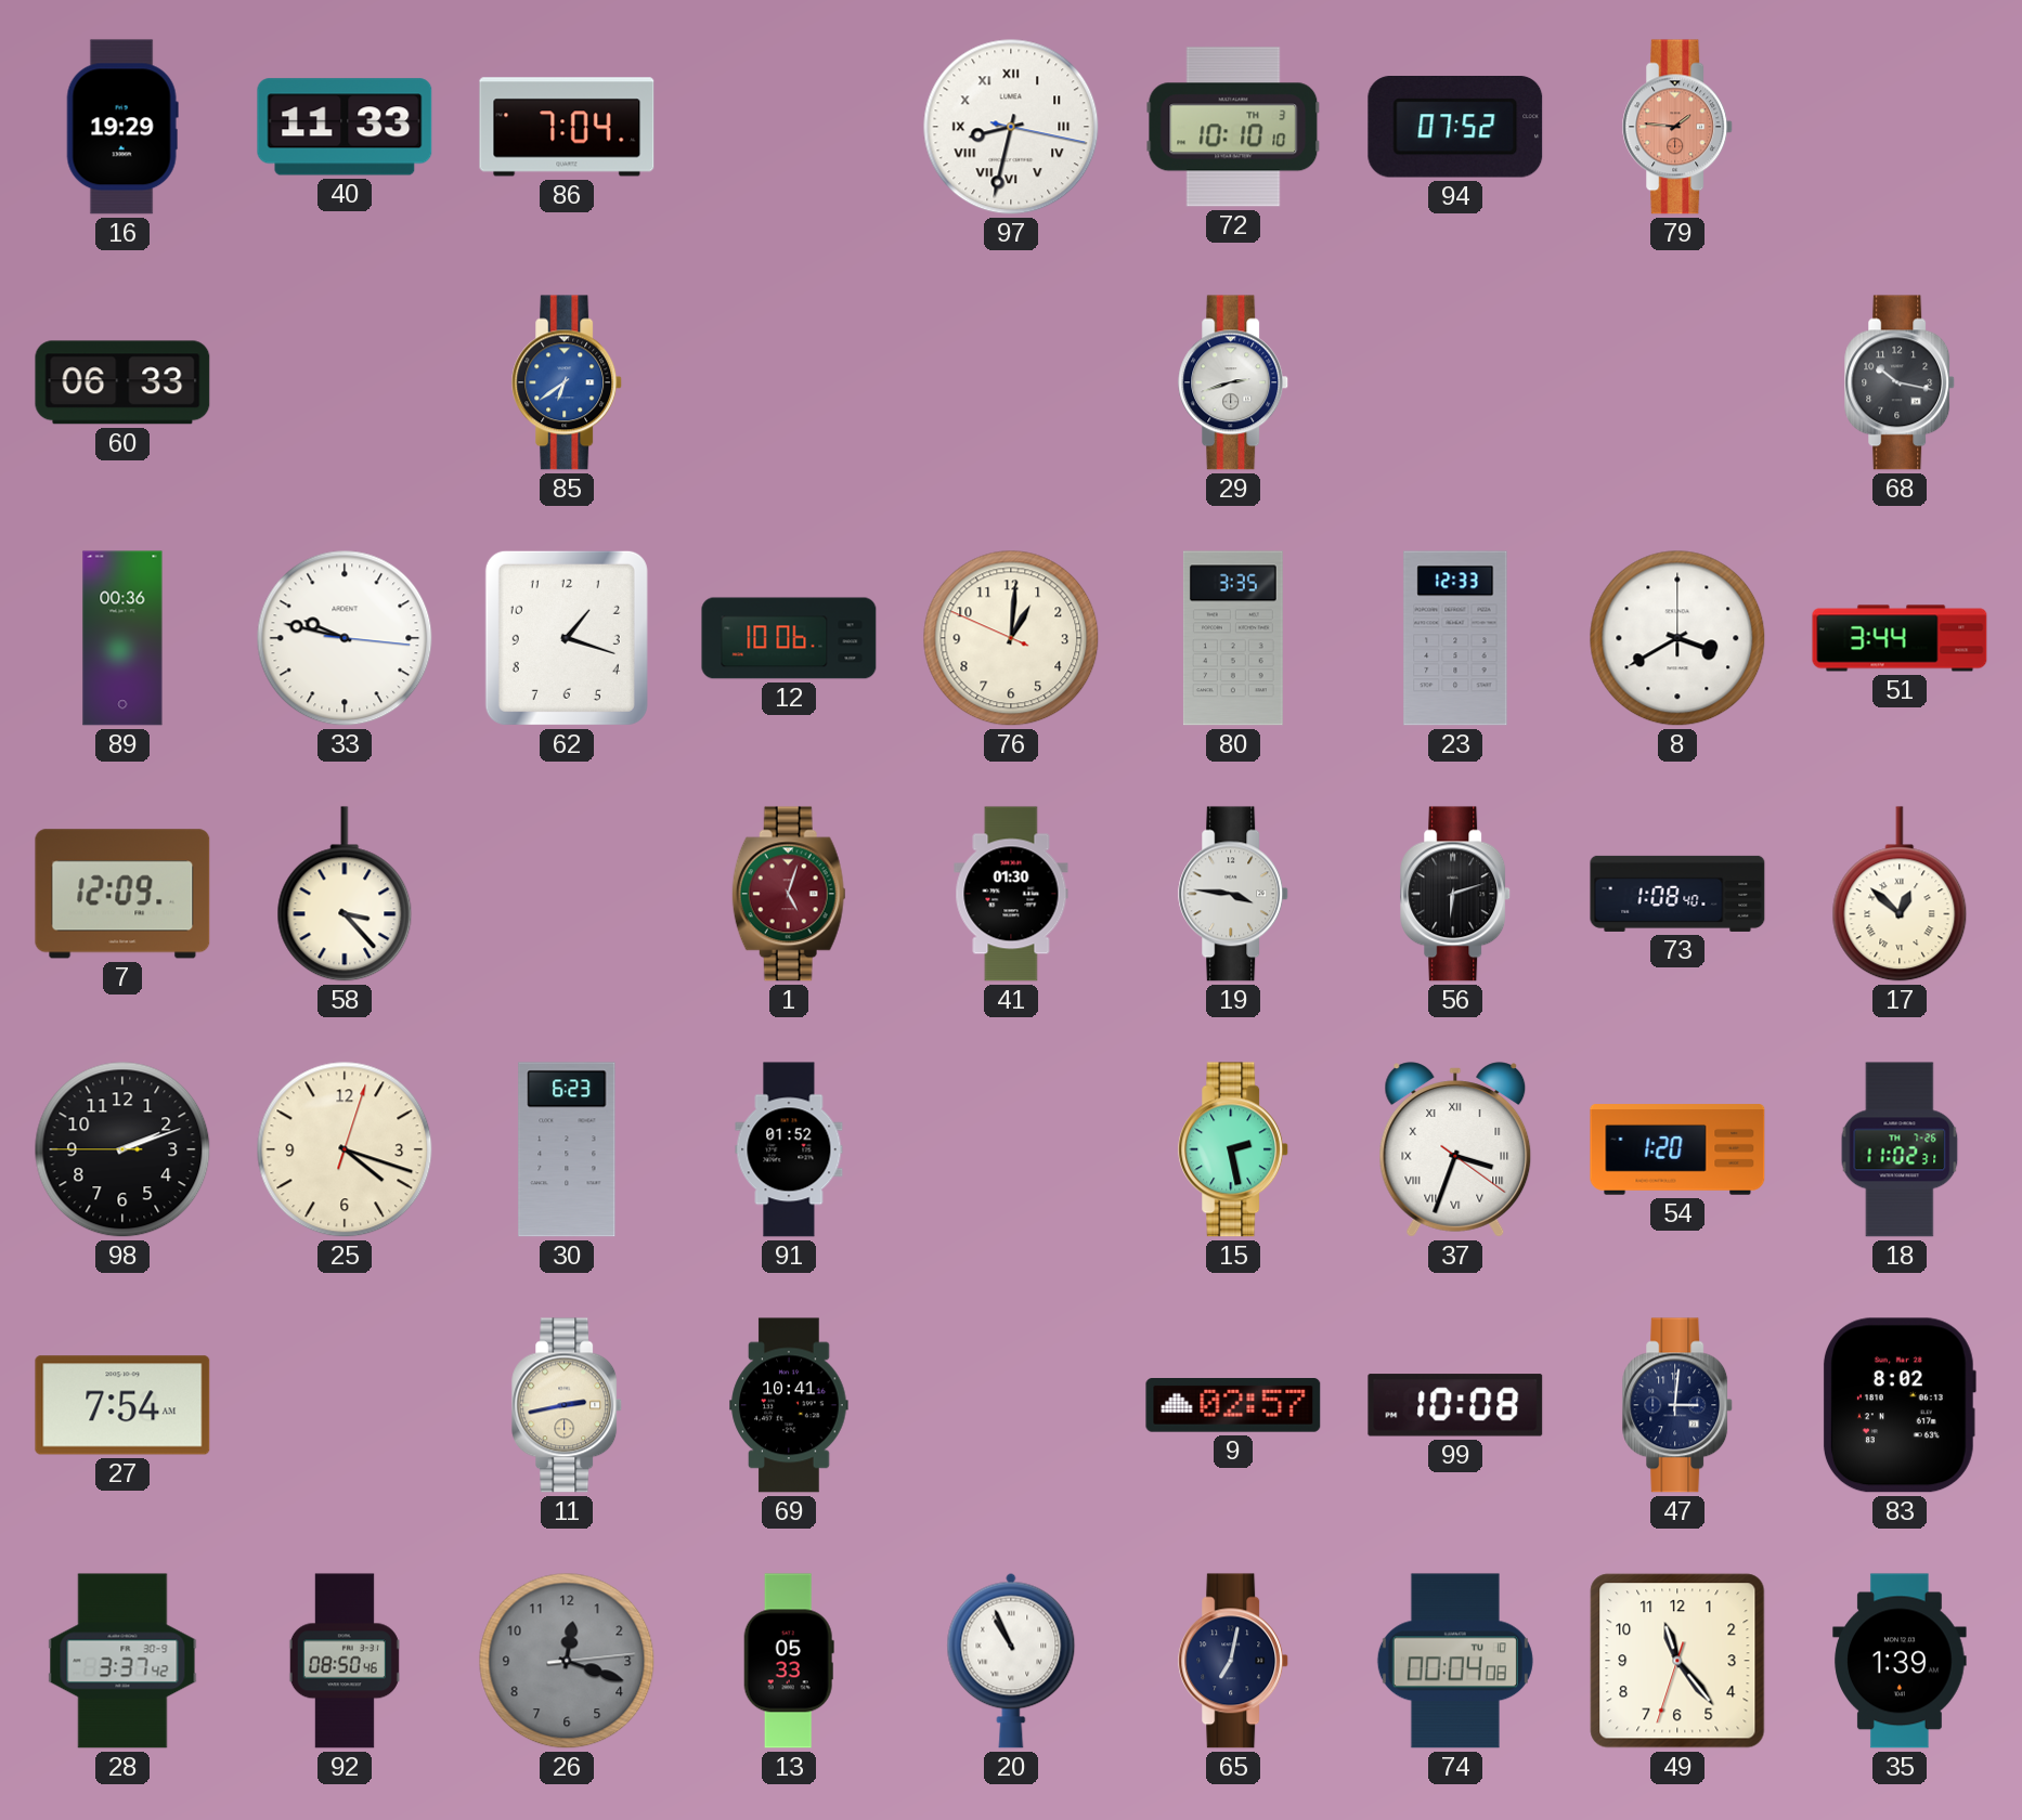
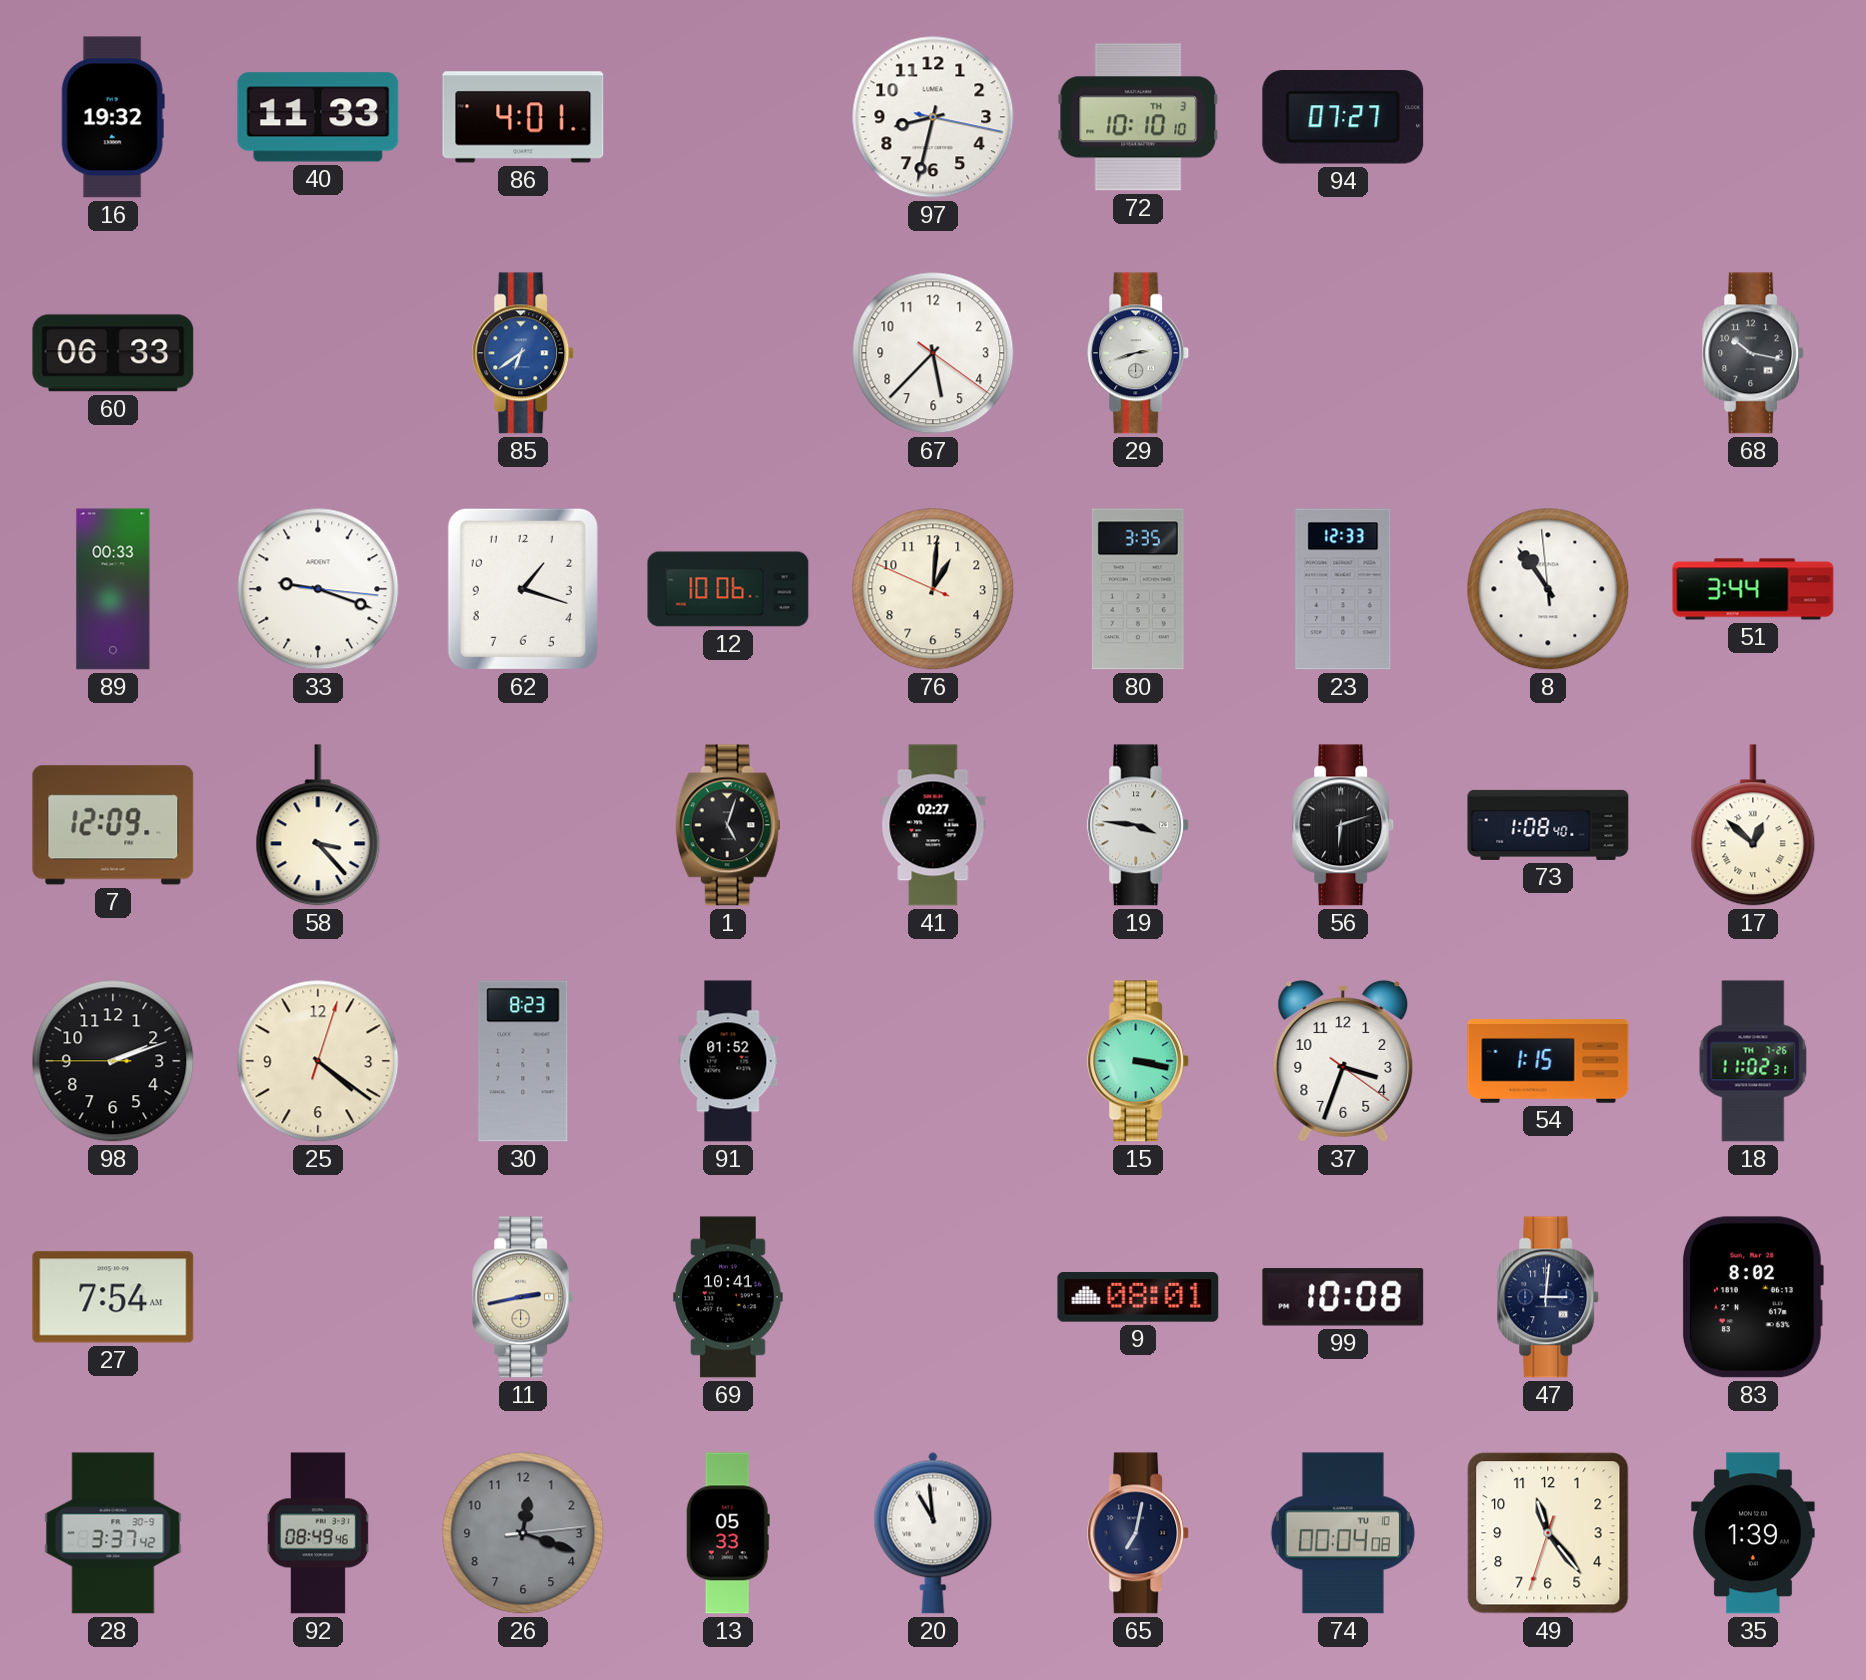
16: 19:29 -> 19:32
86: 7:04 -> 4:01
97 numerals: Roman -> Arabic
94: 07:52 -> 07:27
79: 1:46 -> none
67: none -> 5:37
89: 00:36 -> 00:33
33: 9:47 -> 9:18
8: 3:40 -> 10:53
1 dial: burgundy -> black
41: 01:30 -> 02:27
25: 4:18 -> 4:21
30: 6:23 -> 8:23
15: 2:28 -> 3:17
37 numerals: Roman -> Arabic
54: 1:20 -> 1:15
9: 02:57 -> 08:01
92: 08:50 -> 08:49
20: 10:56 -> 10:59
